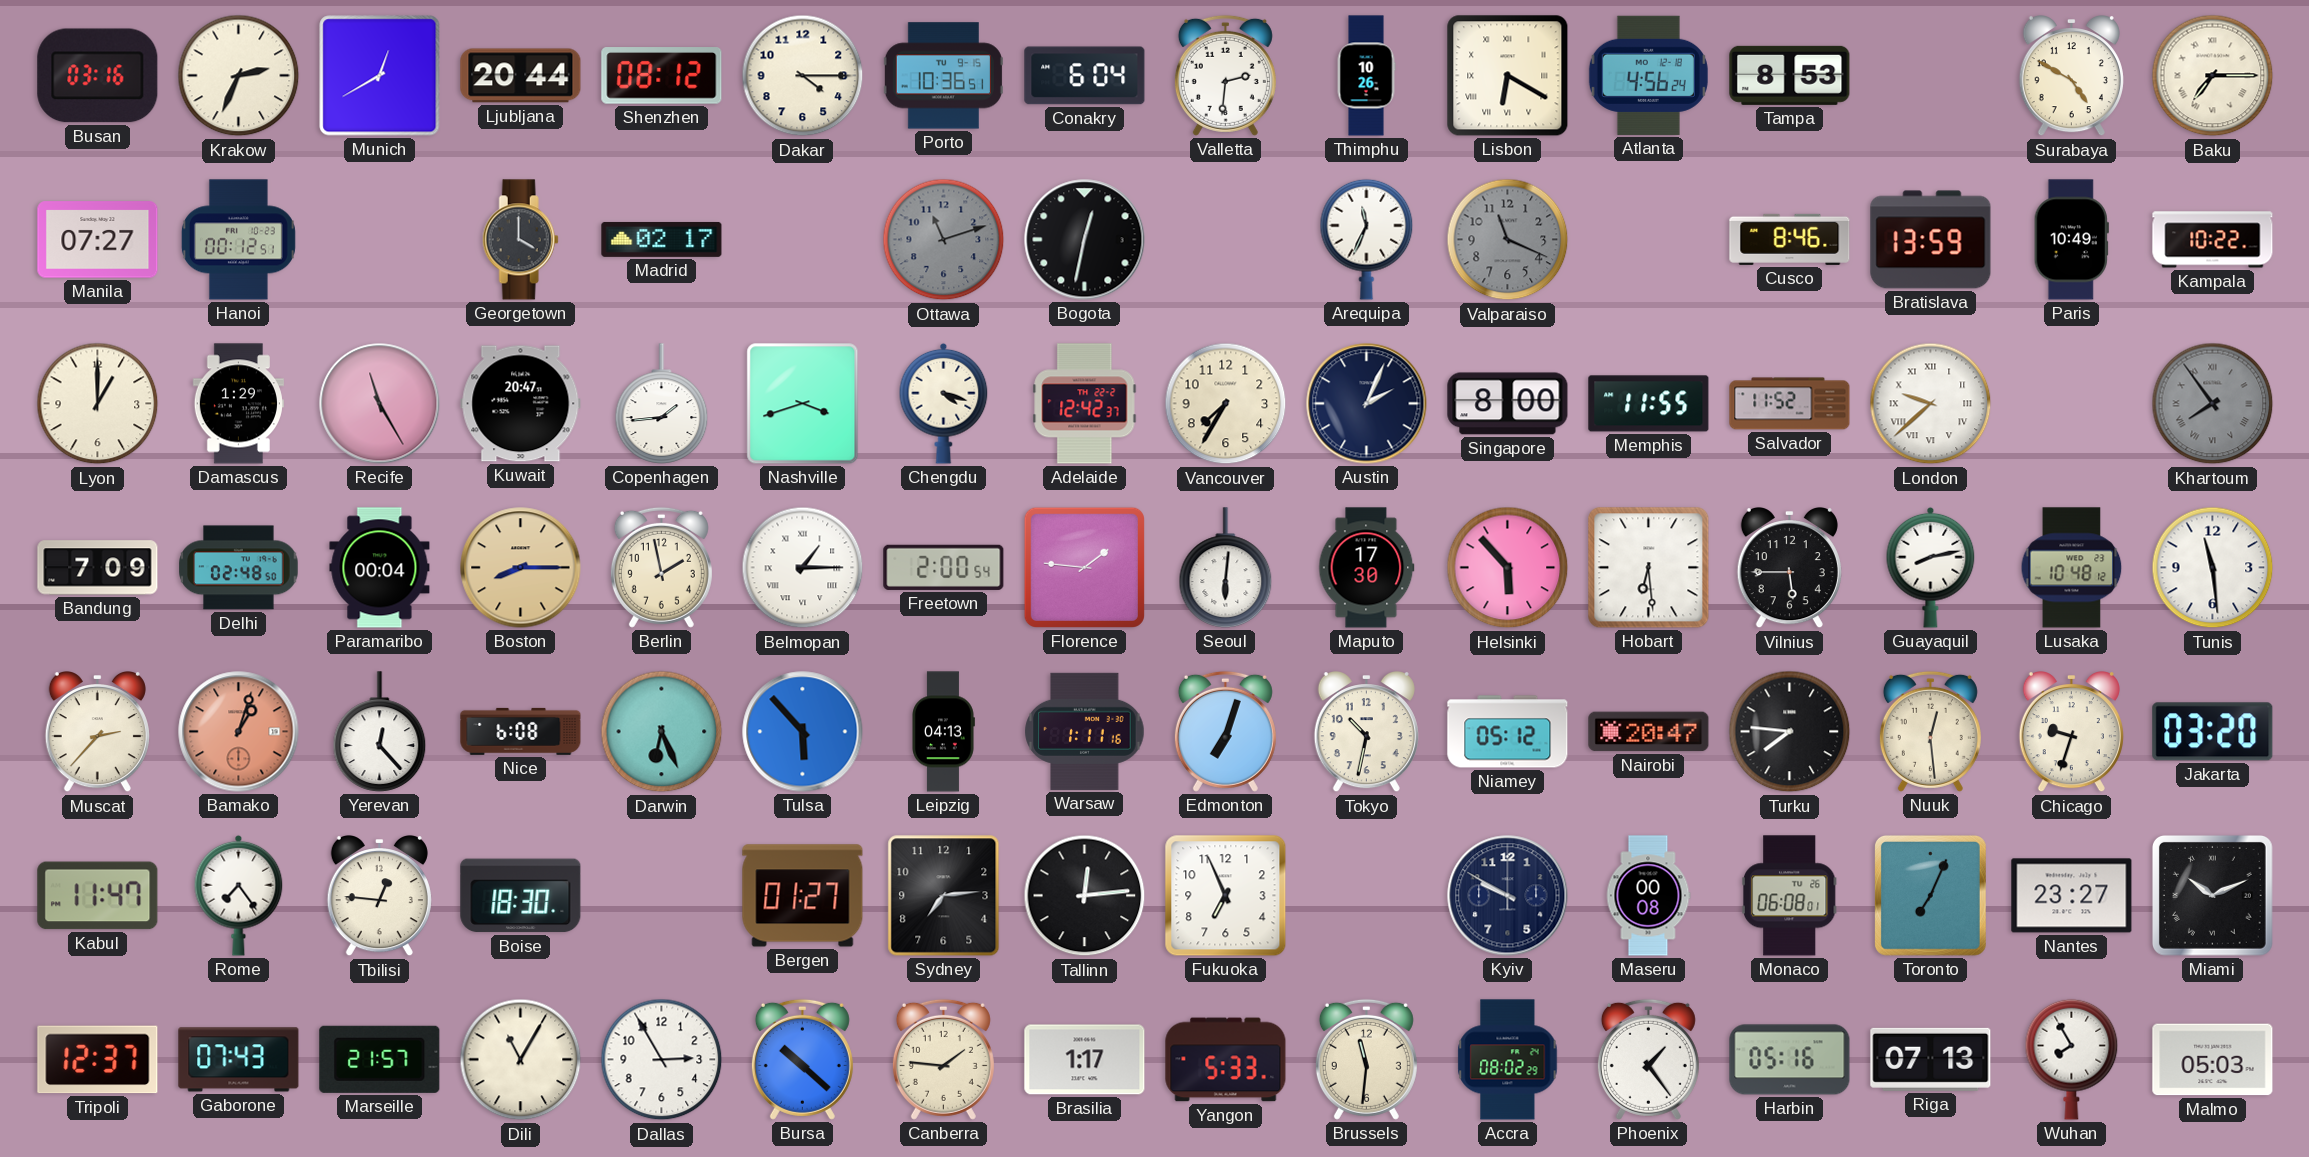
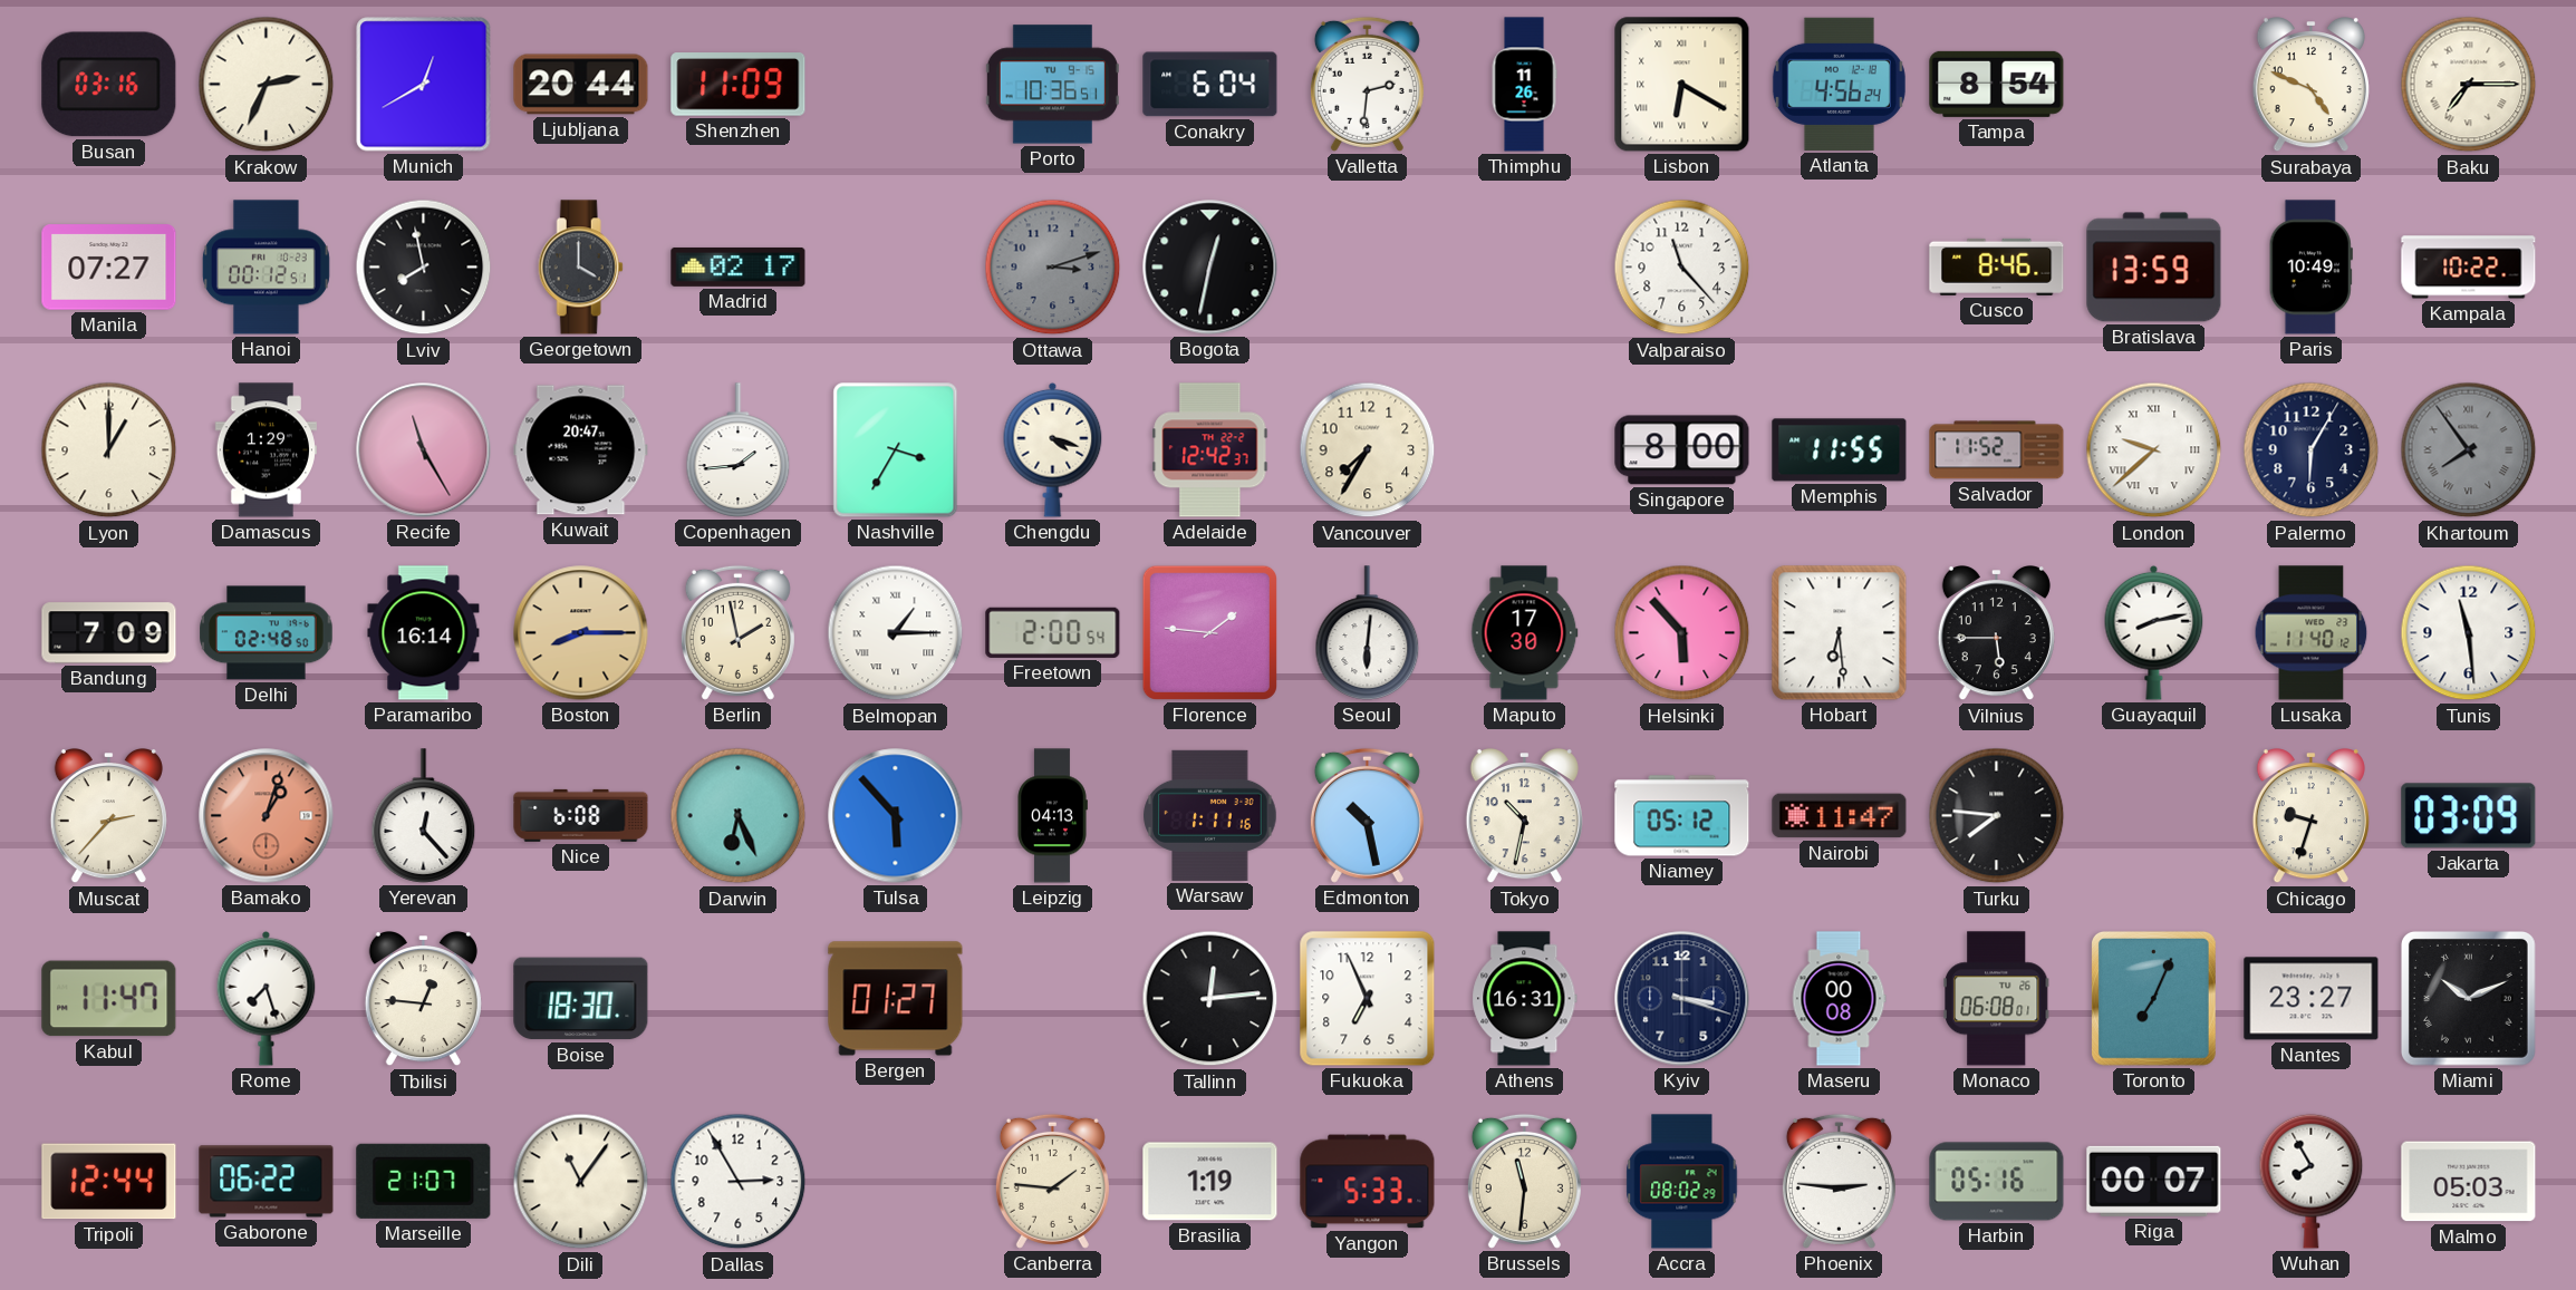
Shenzhen: 08:12 -> 11:09
Dakar: 4:15 -> none
Thimphu: 10:26 -> 11:26
Tampa: 8:53 -> 8:54
Surabaya: 4:50 -> 4:49
Lviv: none -> 7:58
Ottawa: 11:12 -> 3:12
Arequipa: 11:34 -> none
Valparaiso: 11:19 -> 11:23
Valparaiso dial: grey -> white
Nashville: 3:42 -> 3:35
Austin: 2:04 -> none
Palermo: none -> 6:05
Paramaribo: 00:04 -> 16:14
Lusaka: 10:48 -> 11:40
Edmonton: 7:03 -> 10:28
Nairobi: 20:47 -> 11:47
Nuuk: 12:29 -> none
Jakarta: 03:20 -> 03:09
Rome: 7:24 -> 7:27
Sydney: 7:14 -> none
Athens: none -> 16:31
Kyiv: 9:50 -> 3:18
Tripoli: 12:37 -> 12:44
Gaborone: 07:43 -> 06:22
Marseille: 21:57 -> 21:07
Dili: 11:05 -> 11:06
Bursa: 10:22 -> none
Brasilia: 1:17 -> 1:19
Phoenix: 1:24 -> 2:46
Riga: 07:13 -> 00:07
